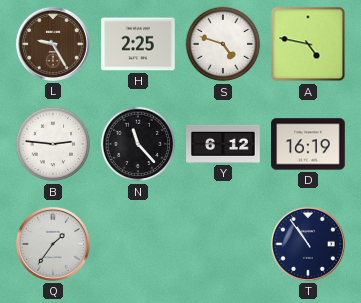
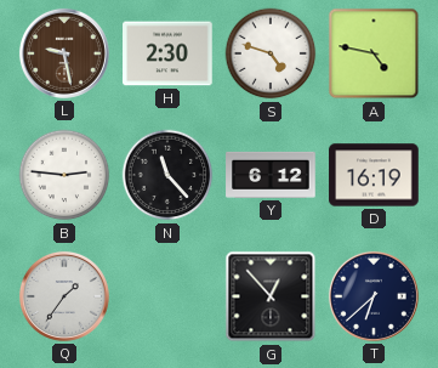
L: 9:25 -> 9:28
H: 2:25 -> 2:30
G: none -> 12:53
T: 10:54 -> 6:38
